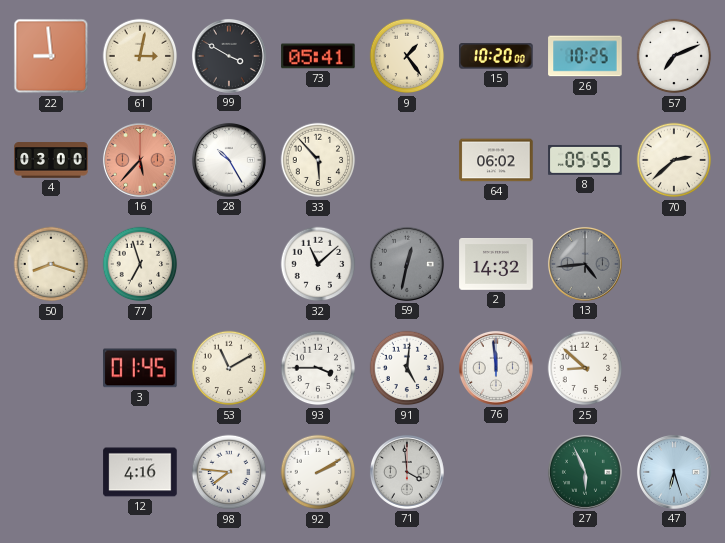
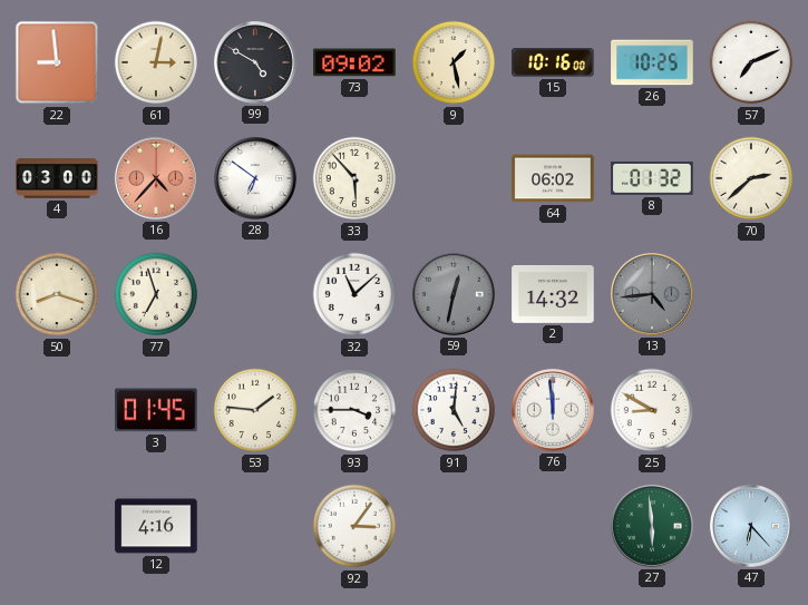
99: 3:50 -> 4:50
73: 05:41 -> 09:02
9: 1:24 -> 1:28
15: 10:20 -> 10:16
16: 5:37 -> 4:37
28: 10:25 -> 6:51
8: 05:55 -> 01:32
53: 11:10 -> 1:46
25: 8:52 -> 8:50
98: 7:46 -> none
92: 2:10 -> 3:06
71: 3:59 -> none
27: 5:56 -> 5:59
47: 6:27 -> 6:23
